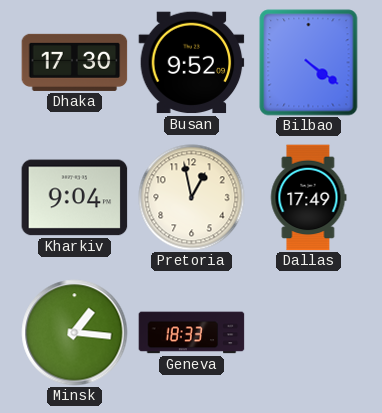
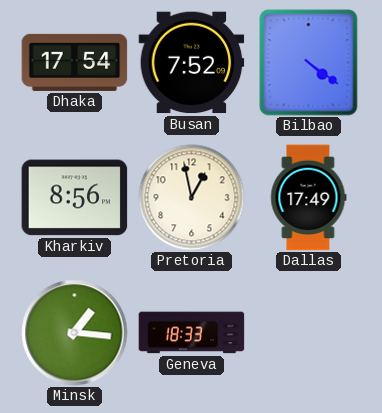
Dhaka: 17:30 -> 17:54
Busan: 9:52 -> 7:52
Kharkiv: 9:04 -> 8:56
